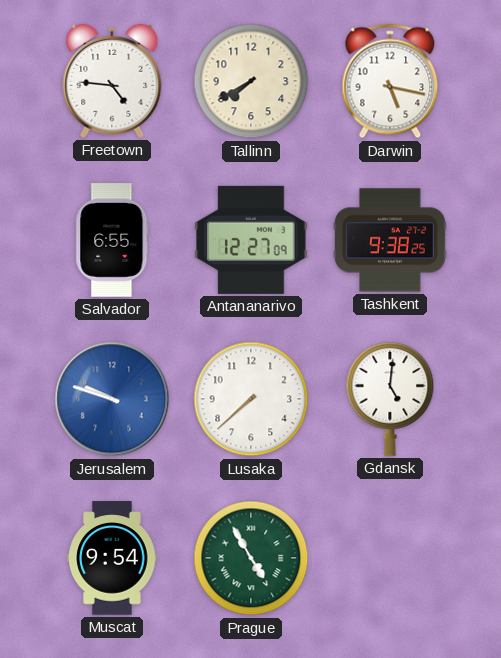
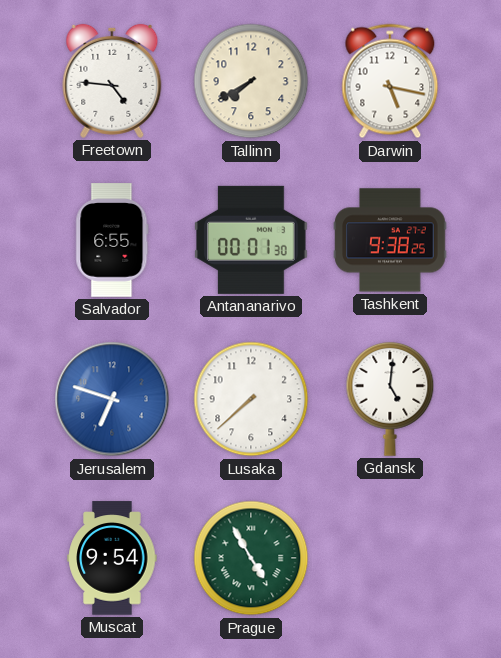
Antananarivo: 12:27 -> 00:01
Jerusalem: 9:48 -> 6:48
